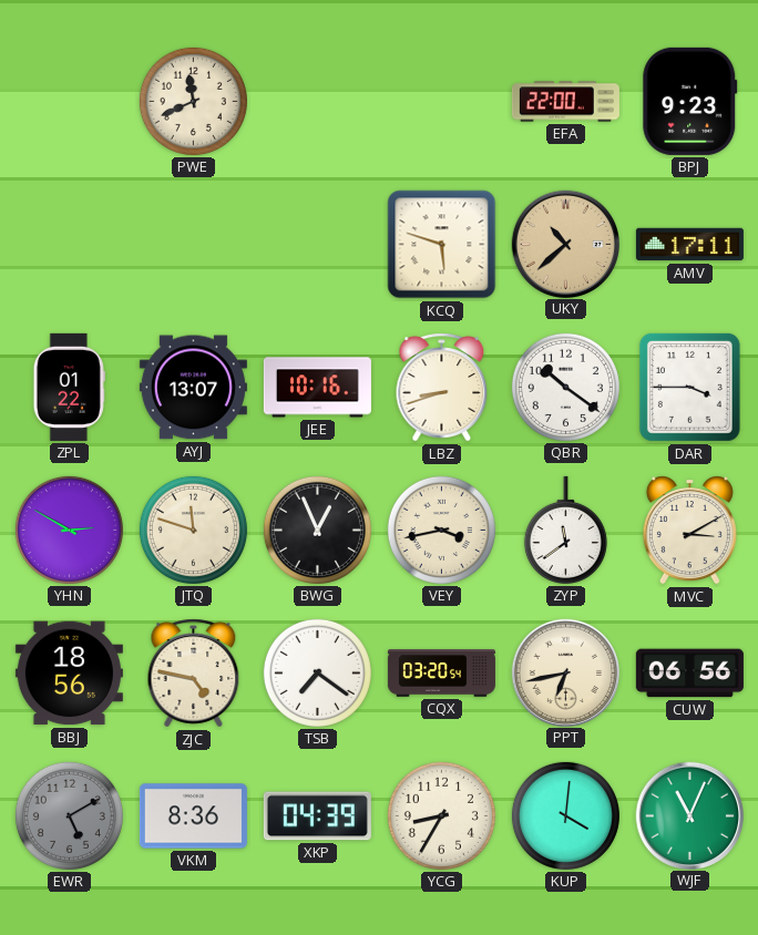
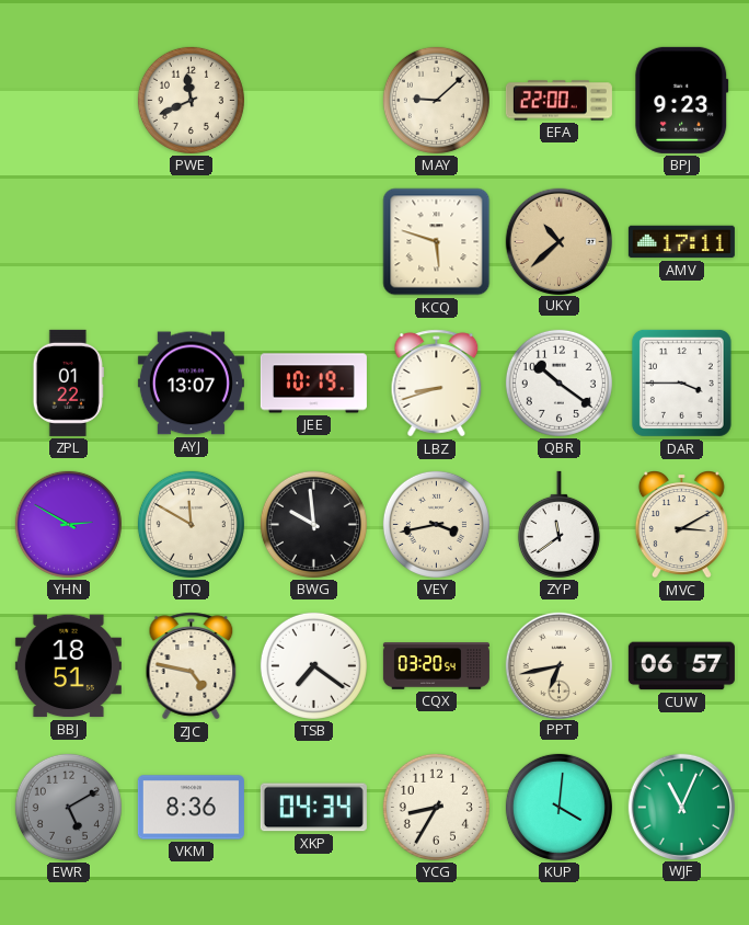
MAY: none -> 9:08
JEE: 10:16 -> 10:19
JTQ: 11:48 -> 11:50
BWG: 12:56 -> 9:59
BBJ: 18:56 -> 18:51
CUW: 06:56 -> 06:57
XKP: 04:39 -> 04:34
